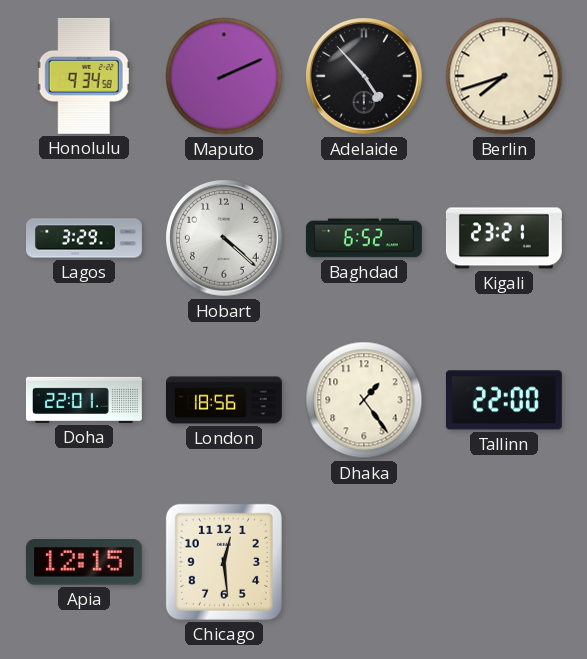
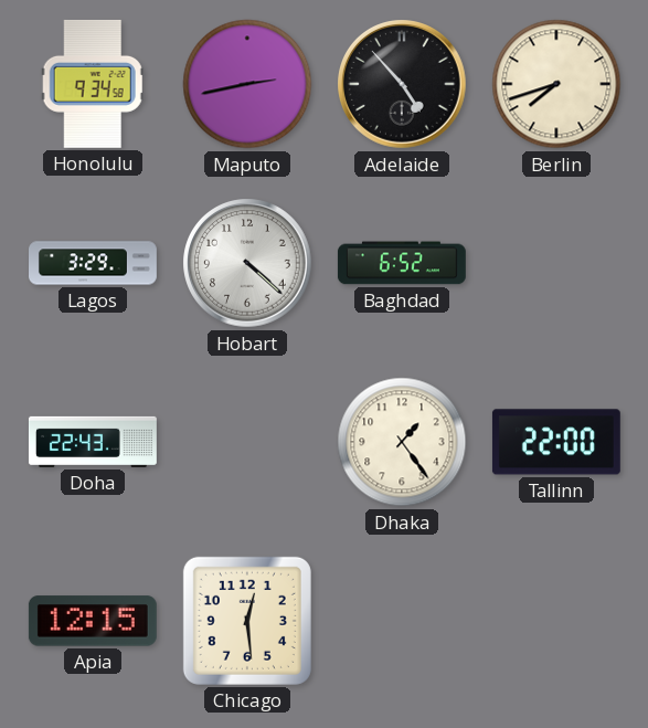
Maputo: 2:11 -> 2:43
Kigali: 23:21 -> none
Doha: 22:01 -> 22:43
London: 18:56 -> none
